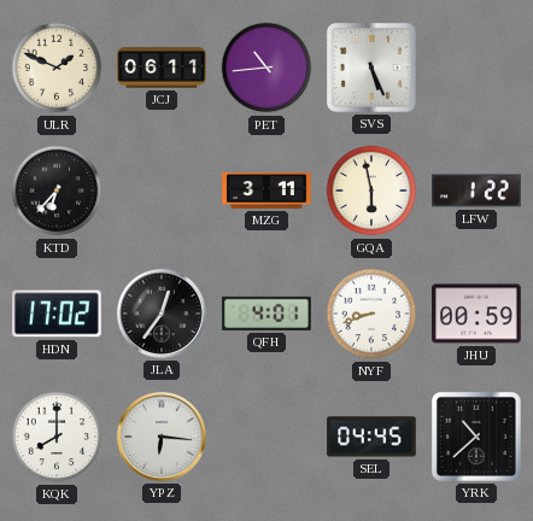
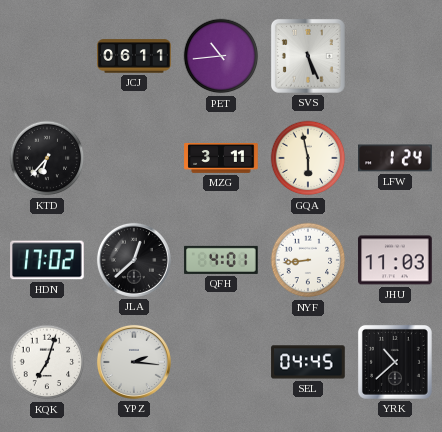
ULR: 1:49 -> none
LFW: 1:22 -> 1:24
JLA: 12:36 -> 12:38
NYF: 8:42 -> 8:44
JHU: 00:59 -> 11:03
KQK: 8:00 -> 7:03
YPZ: 6:16 -> 2:16
